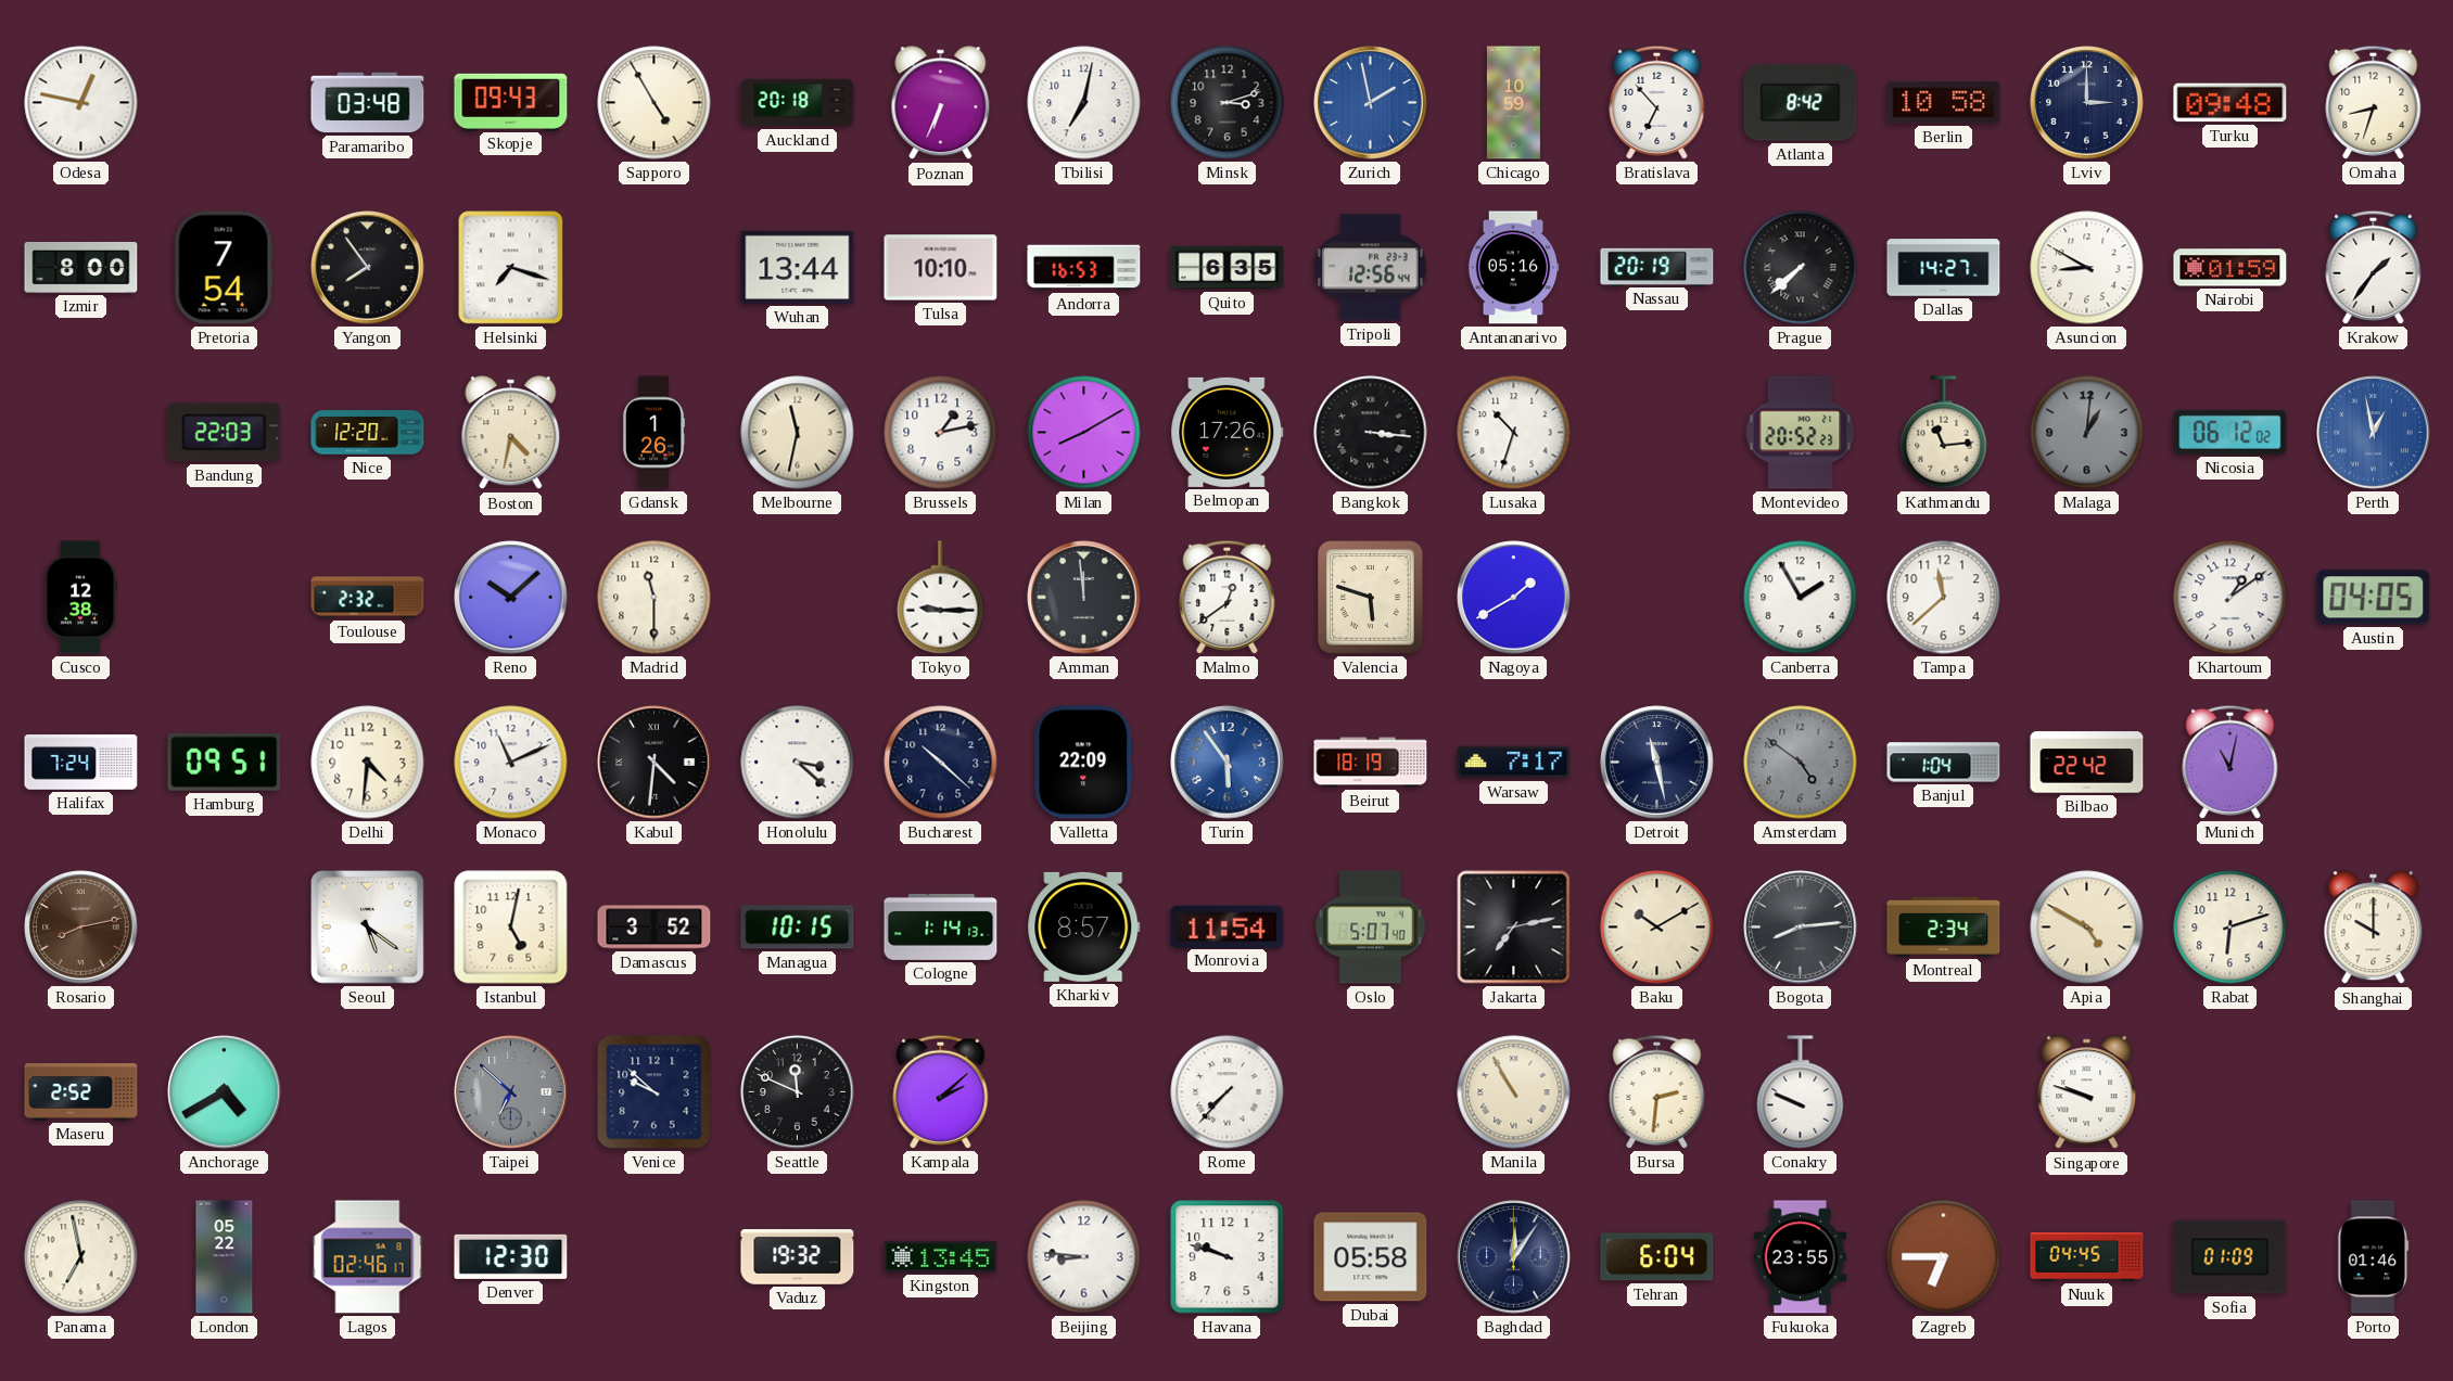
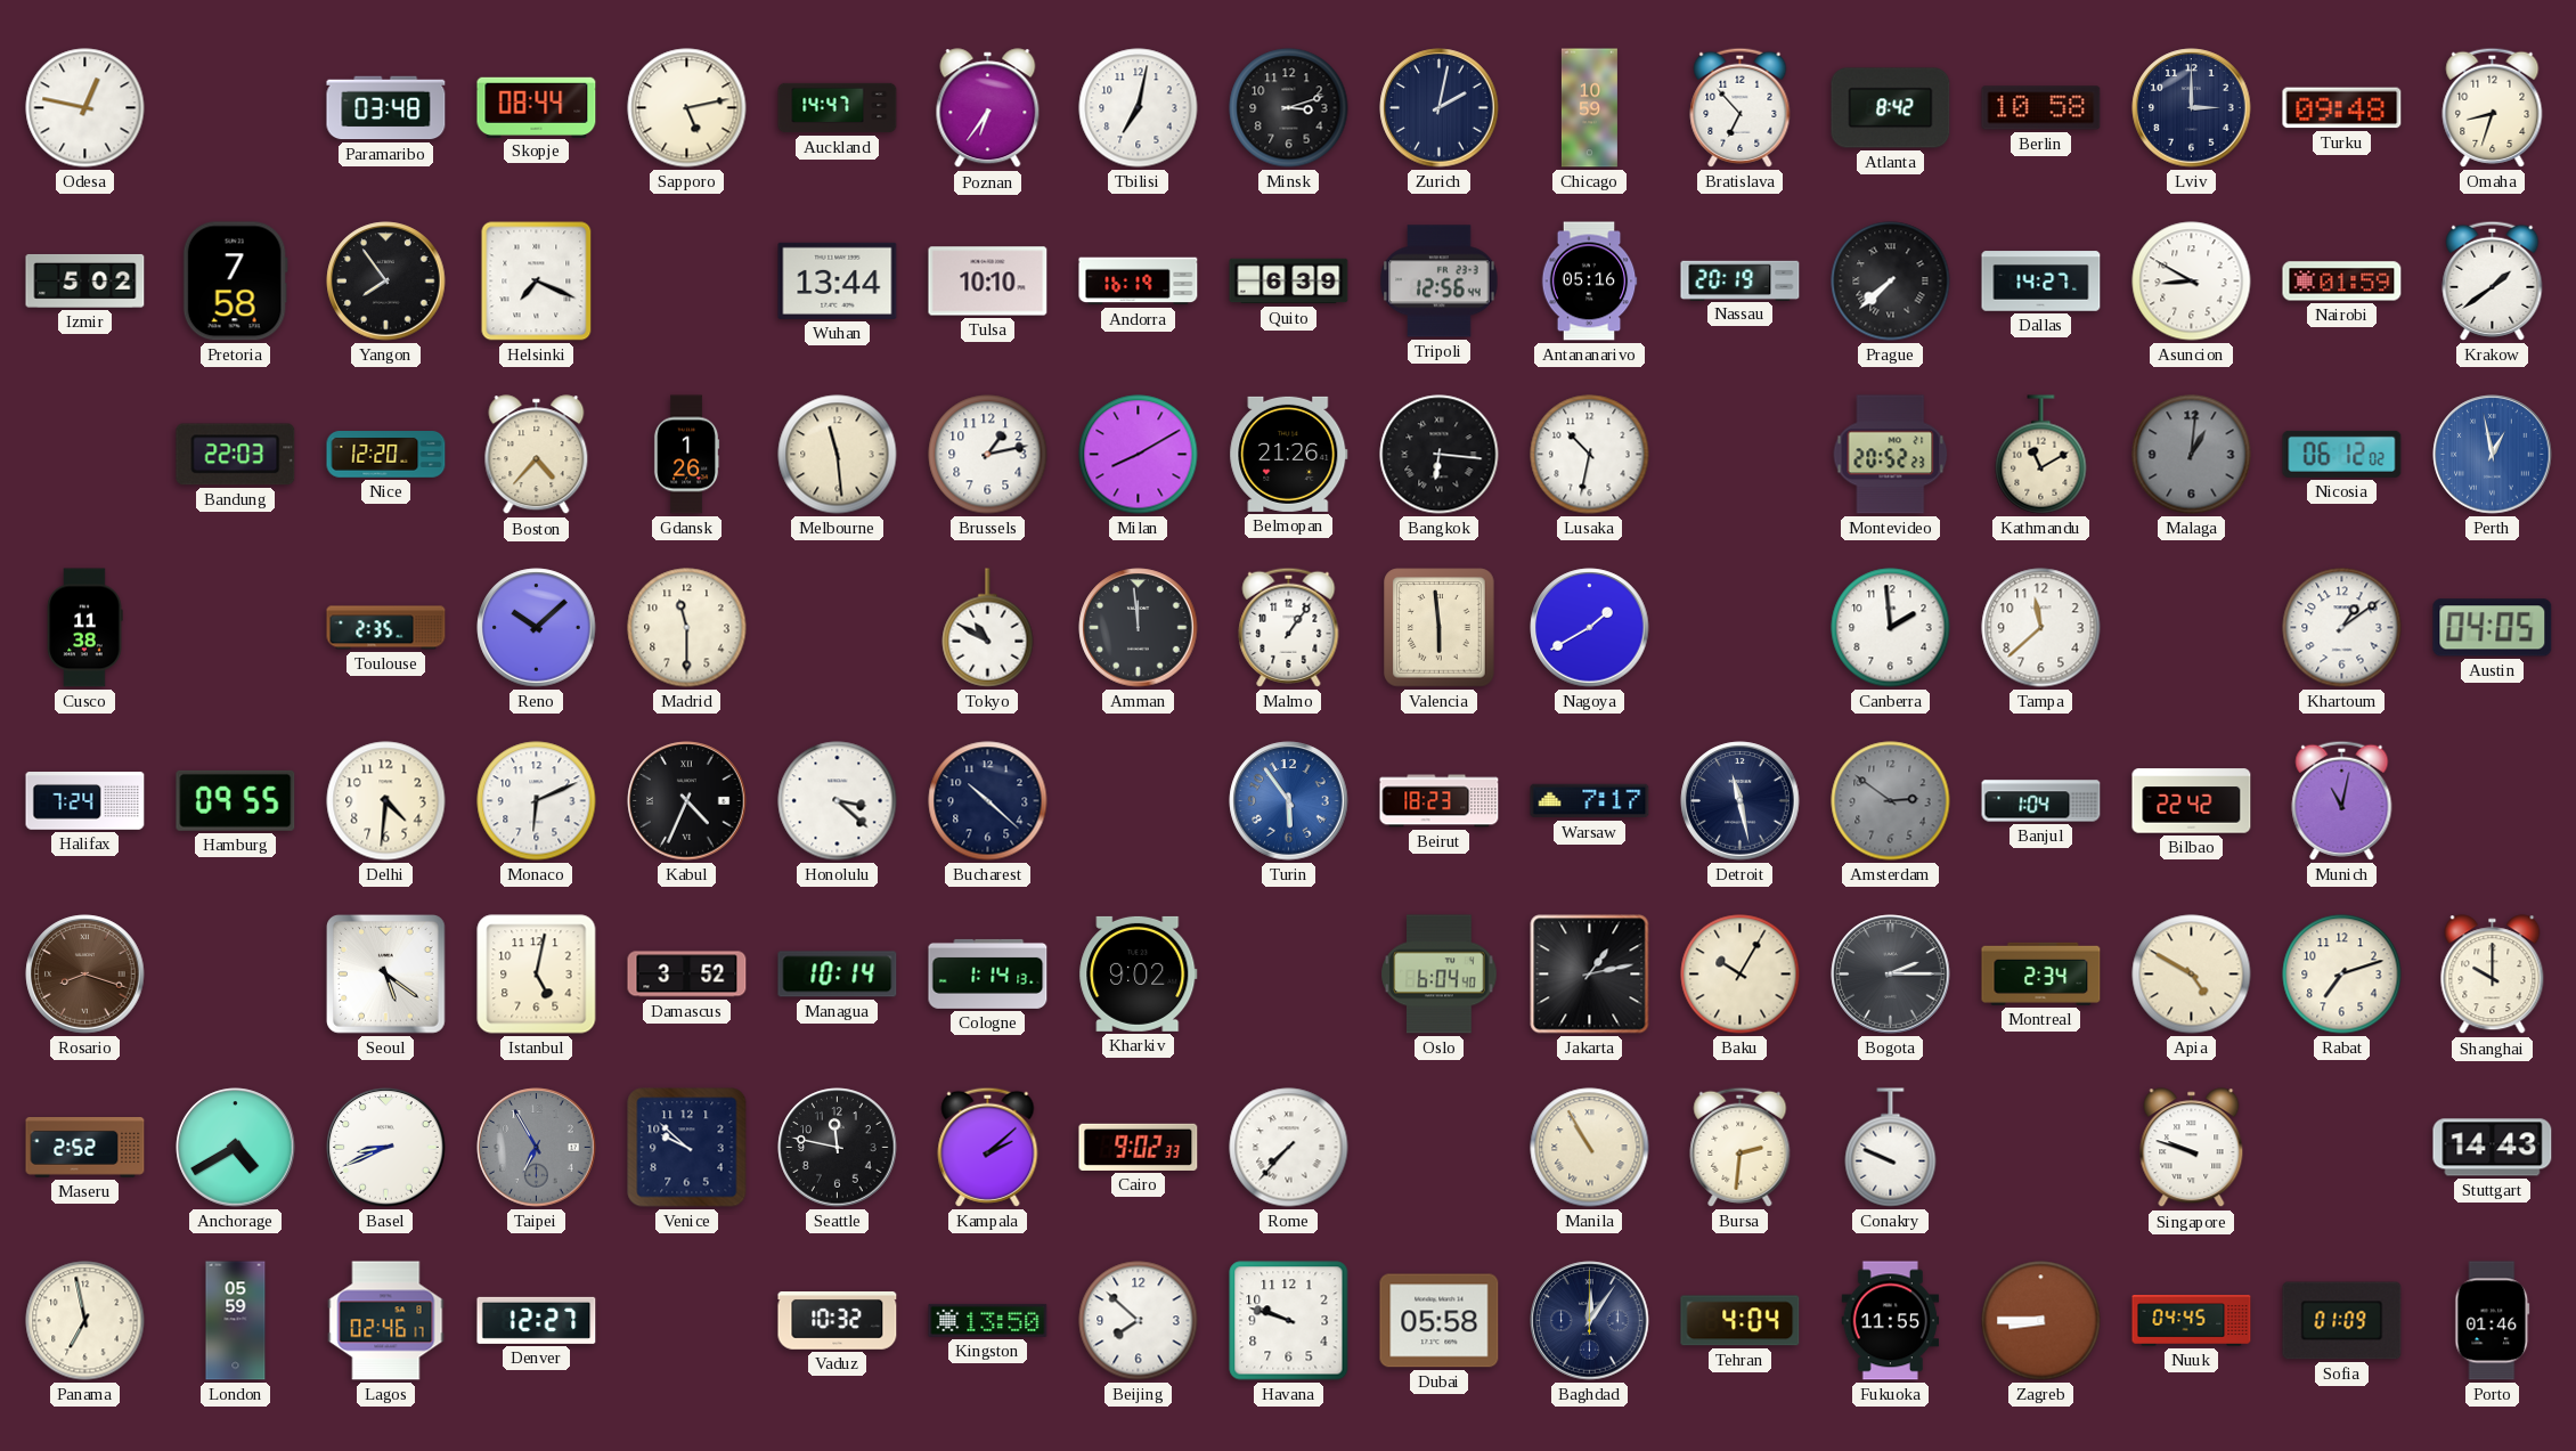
Skopje: 09:43 -> 08:44
Sapporo: 4:55 -> 5:13
Auckland: 20:18 -> 14:47
Poznan: 6:34 -> 6:36
Zurich: 1:58 -> 2:02
Zurich dial: blue -> navy
Izmir: 8:00 -> 5:02
Pretoria: 7:54 -> 7:58
Helsinki: 7:18 -> 7:19
Andorra: 16:53 -> 16:19
Quito: 6:35 -> 6:39
Krakow: 1:36 -> 1:39
Boston: 4:32 -> 4:37
Melbourne: 11:32 -> 11:29
Belmopan: 17:26 -> 21:26
Bangkok: 3:16 -> 6:16
Lusaka: 10:33 -> 10:32
Kathmandu: 11:14 -> 11:10
Cusco: 12:38 -> 11:38
Toulouse: 2:32 -> 2:35
Tokyo: 9:15 -> 10:50
Malmo: 12:39 -> 1:06
Valencia: 5:48 -> 5:59
Canberra: 1:55 -> 1:59
Hamburg: 09:51 -> 09:55
Monaco: 11:11 -> 6:11
Kabul: 4:31 -> 4:34
Valletta: 22:09 -> none
Beirut: 18:19 -> 18:23
Amsterdam: 4:51 -> 2:51
Rosario: 8:13 -> 8:18
Managua: 10:15 -> 10:14
Kharkiv: 8:57 -> 9:02
Monrovia: 11:54 -> none
Oslo: 5:07 -> 6:04
Jakarta: 7:13 -> 1:13
Baku: 10:10 -> 10:05
Bogota: 8:14 -> 2:15
Rabat: 6:12 -> 7:12
Basel: none -> 8:41
Taipei: 6:52 -> 6:55
Seattle: 11:49 -> 11:47
Cairo: none -> 9:02
Stuttgart: none -> 14:43
London: 05:22 -> 05:59
Denver: 12:30 -> 12:27
Vaduz: 19:32 -> 10:32
Kingston: 13:45 -> 13:50
Beijing: 8:46 -> 7:52
Tehran: 6:04 -> 4:04
Fukuoka: 23:55 -> 11:55
Zagreb: 6:45 -> 8:45
